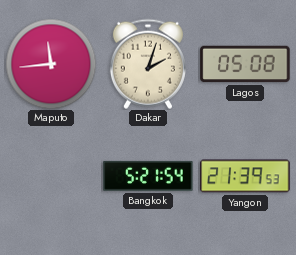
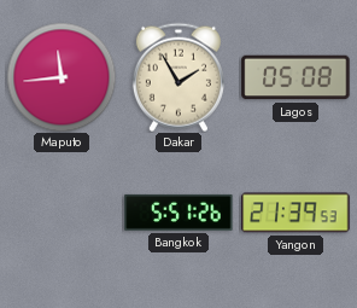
Dakar: 2:03 -> 1:55
Bangkok: 5:21 -> 5:51
